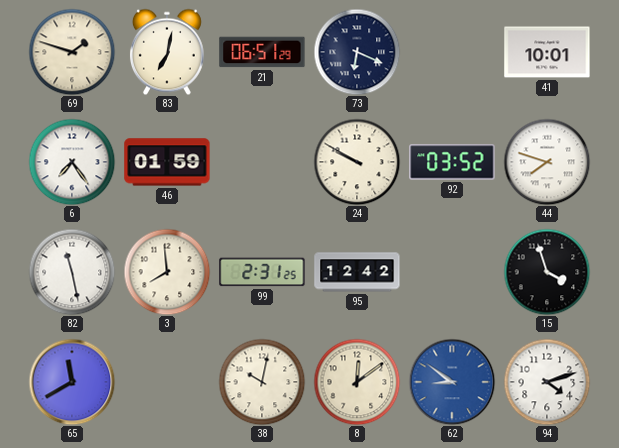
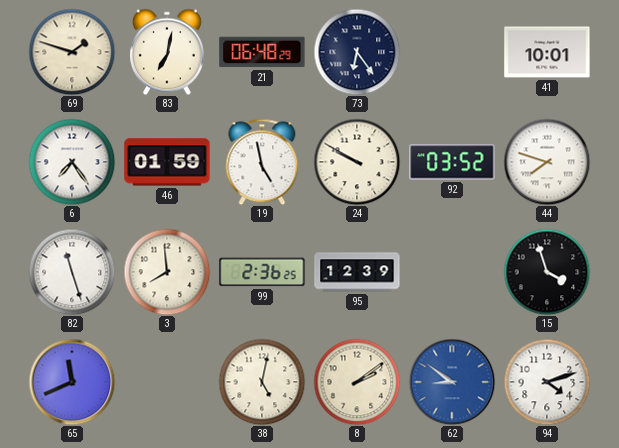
21: 06:51 -> 06:48
73: 6:19 -> 6:24
19: none -> 4:58
82: 11:28 -> 11:27
99: 2:31 -> 2:36
95: 12:42 -> 12:39
65: 11:40 -> 11:41
38: 10:02 -> 5:02
8: 12:09 -> 2:09
